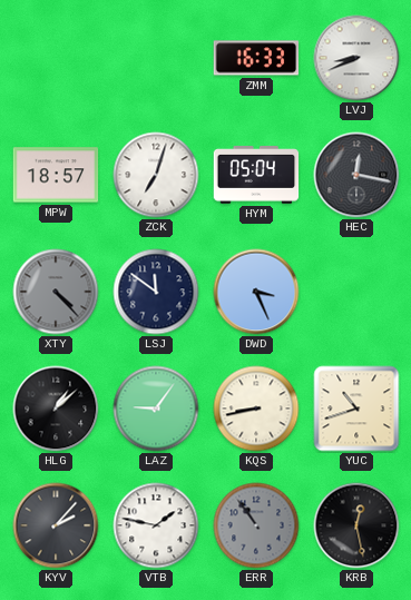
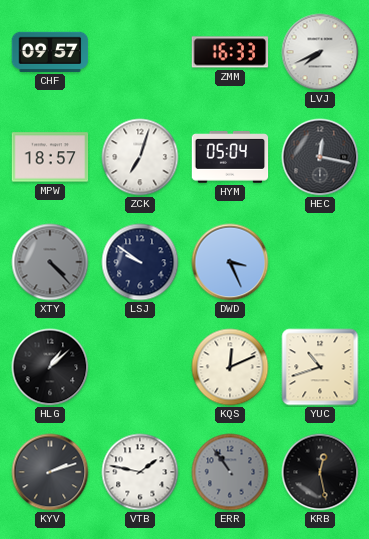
CHF: none -> 09:57
LVJ: 8:41 -> 7:41
LSJ: 11:51 -> 9:51
LAZ: 9:06 -> none
KQS: 8:43 -> 12:11
KYV: 2:07 -> 2:12
